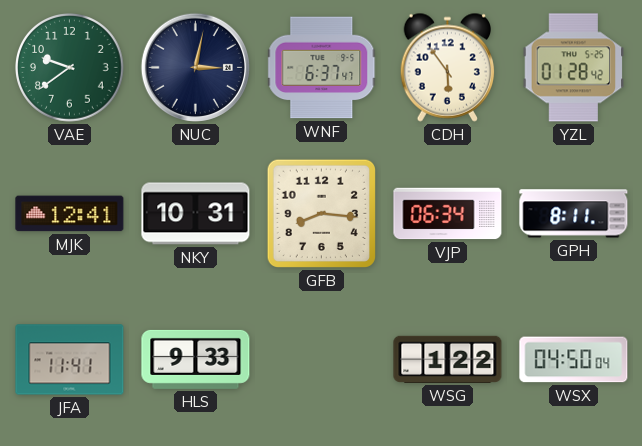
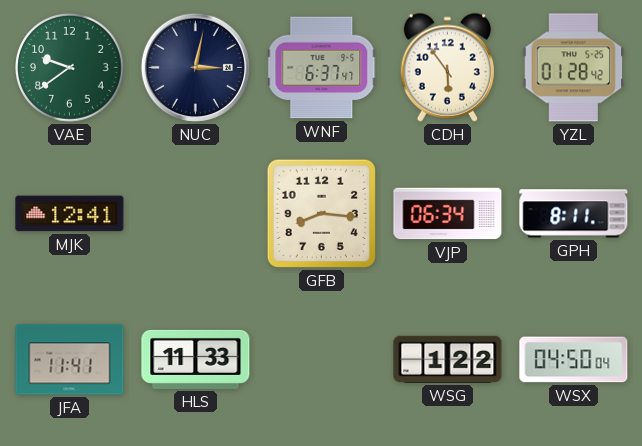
NKY: 10:31 -> none
HLS: 9:33 -> 11:33
